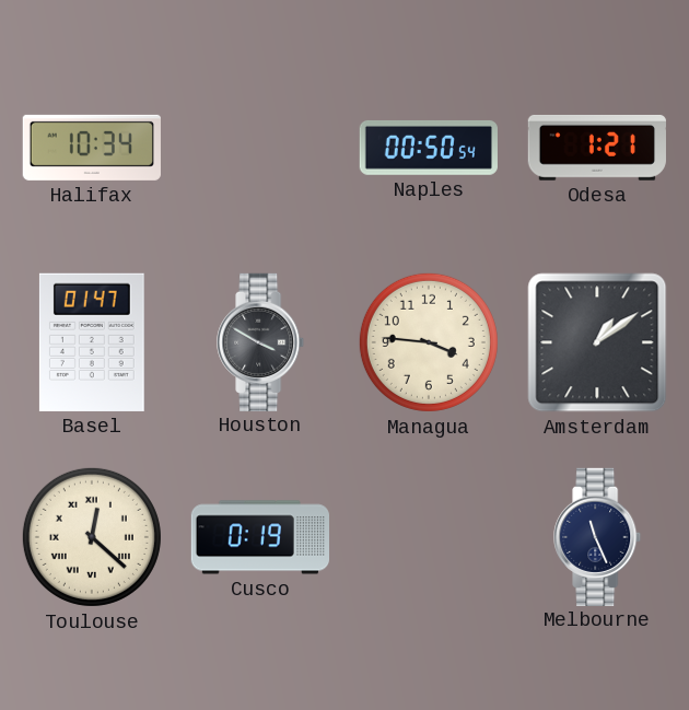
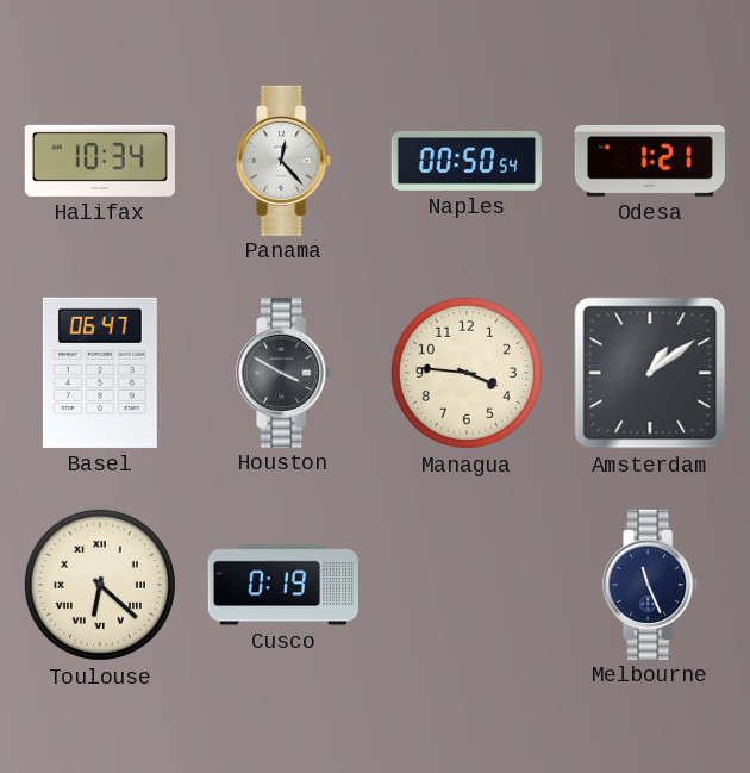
Panama: none -> 12:23
Basel: 01:47 -> 06:47
Toulouse: 12:22 -> 6:22
